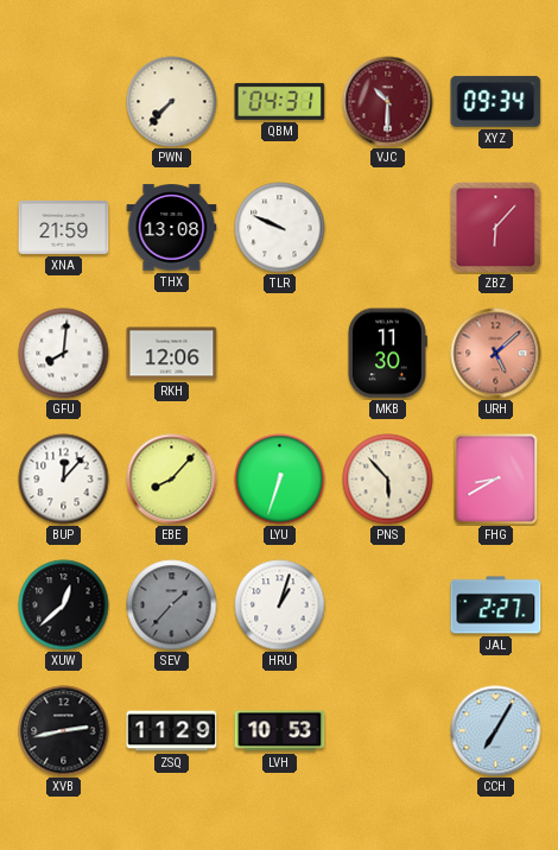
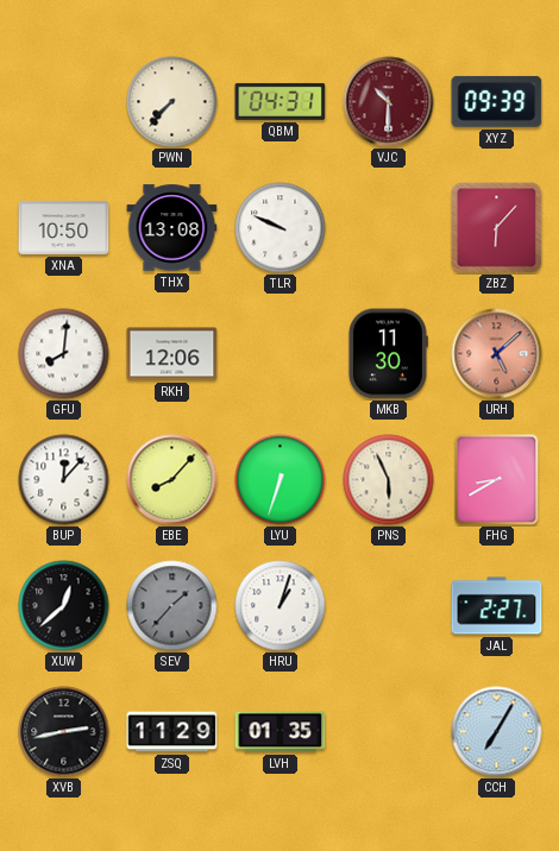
XYZ: 09:34 -> 09:39
XNA: 21:59 -> 10:50
PNS: 5:53 -> 5:56
LVH: 10:53 -> 01:35
